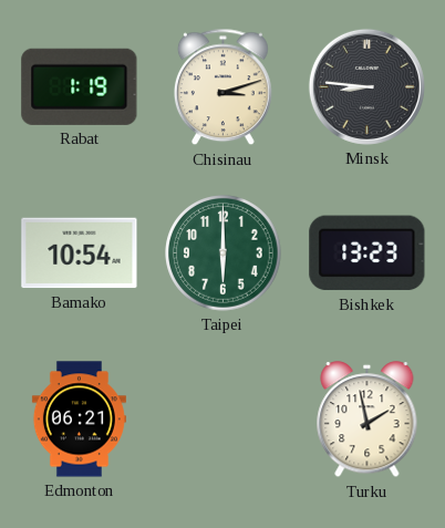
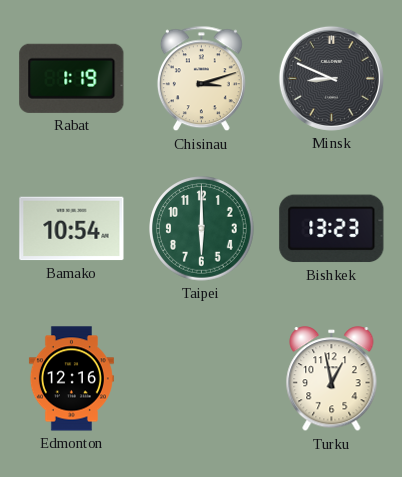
Minsk: 8:46 -> 8:49
Edmonton: 06:21 -> 12:16
Turku: 1:58 -> 12:58
